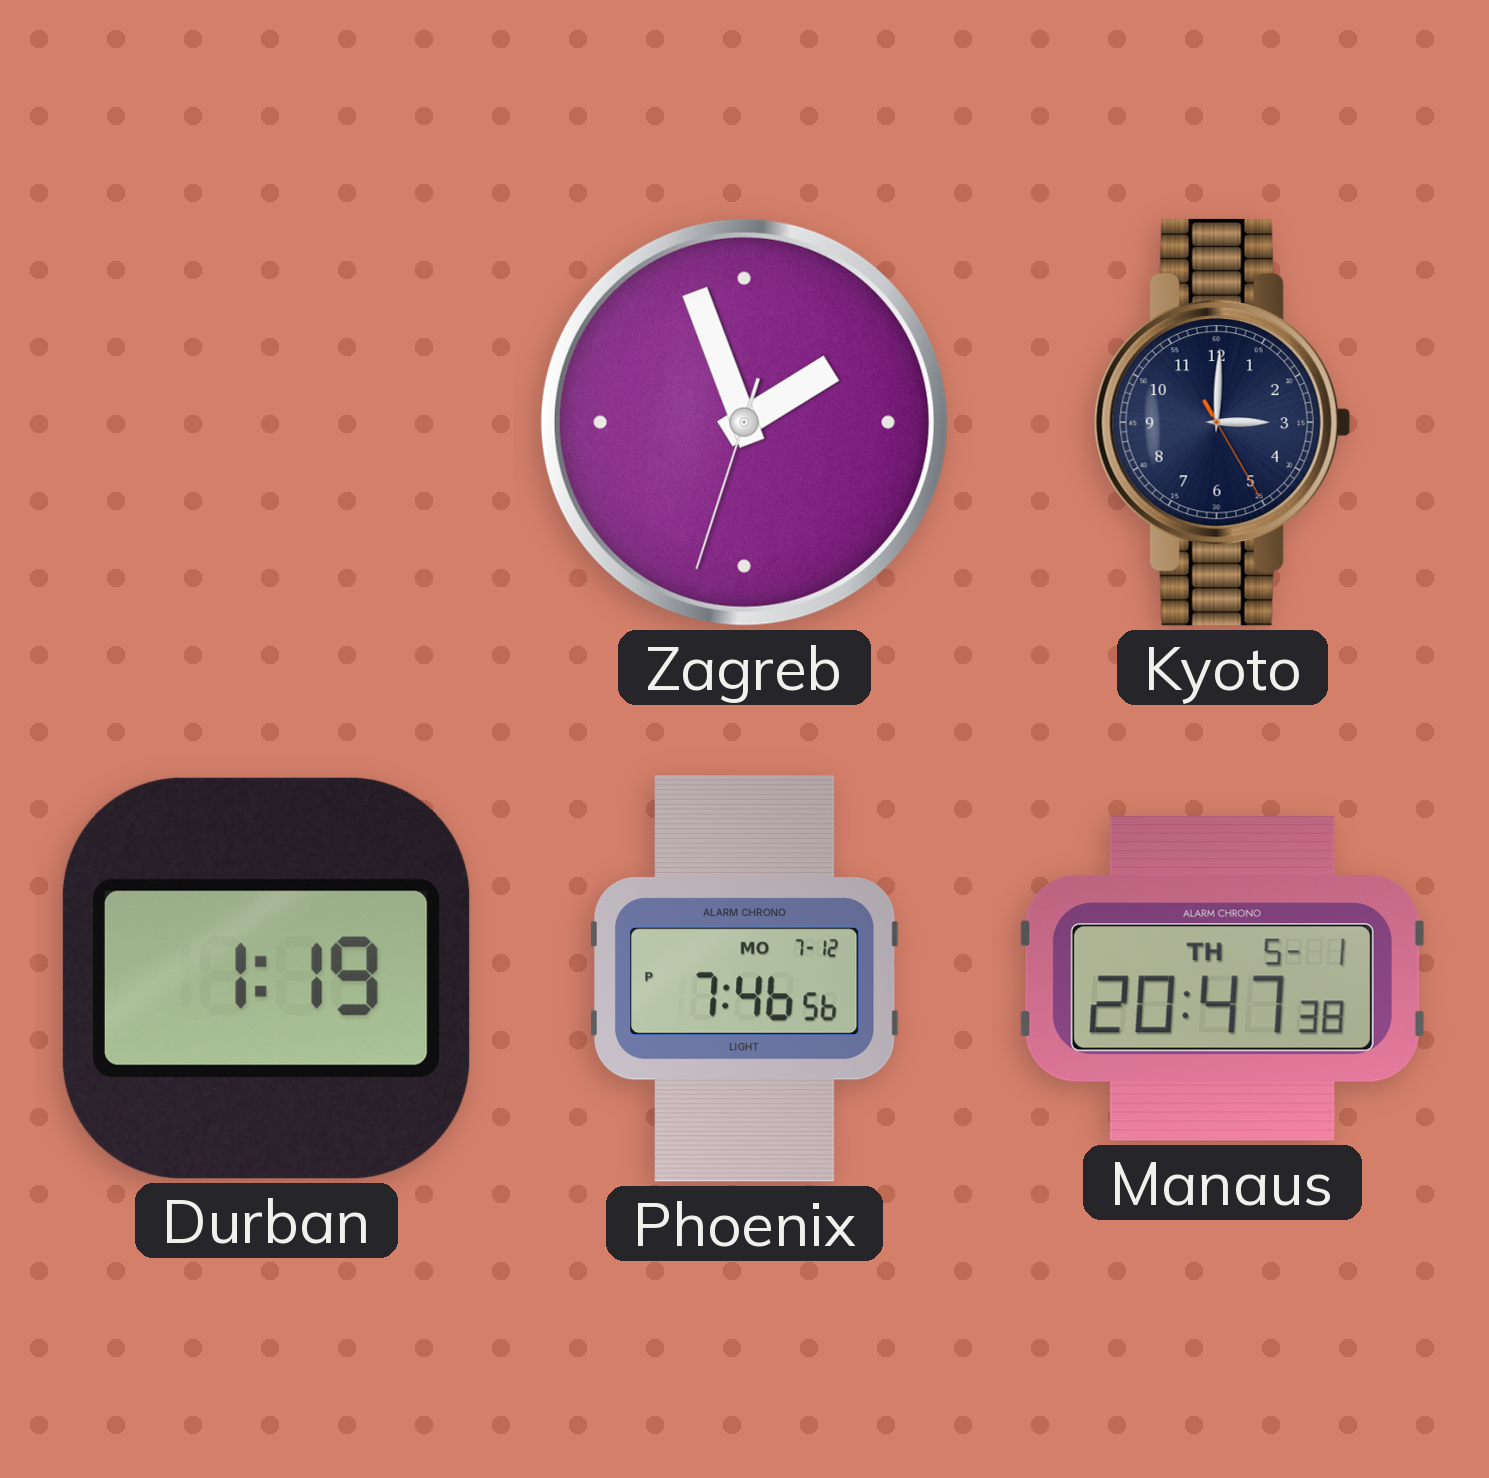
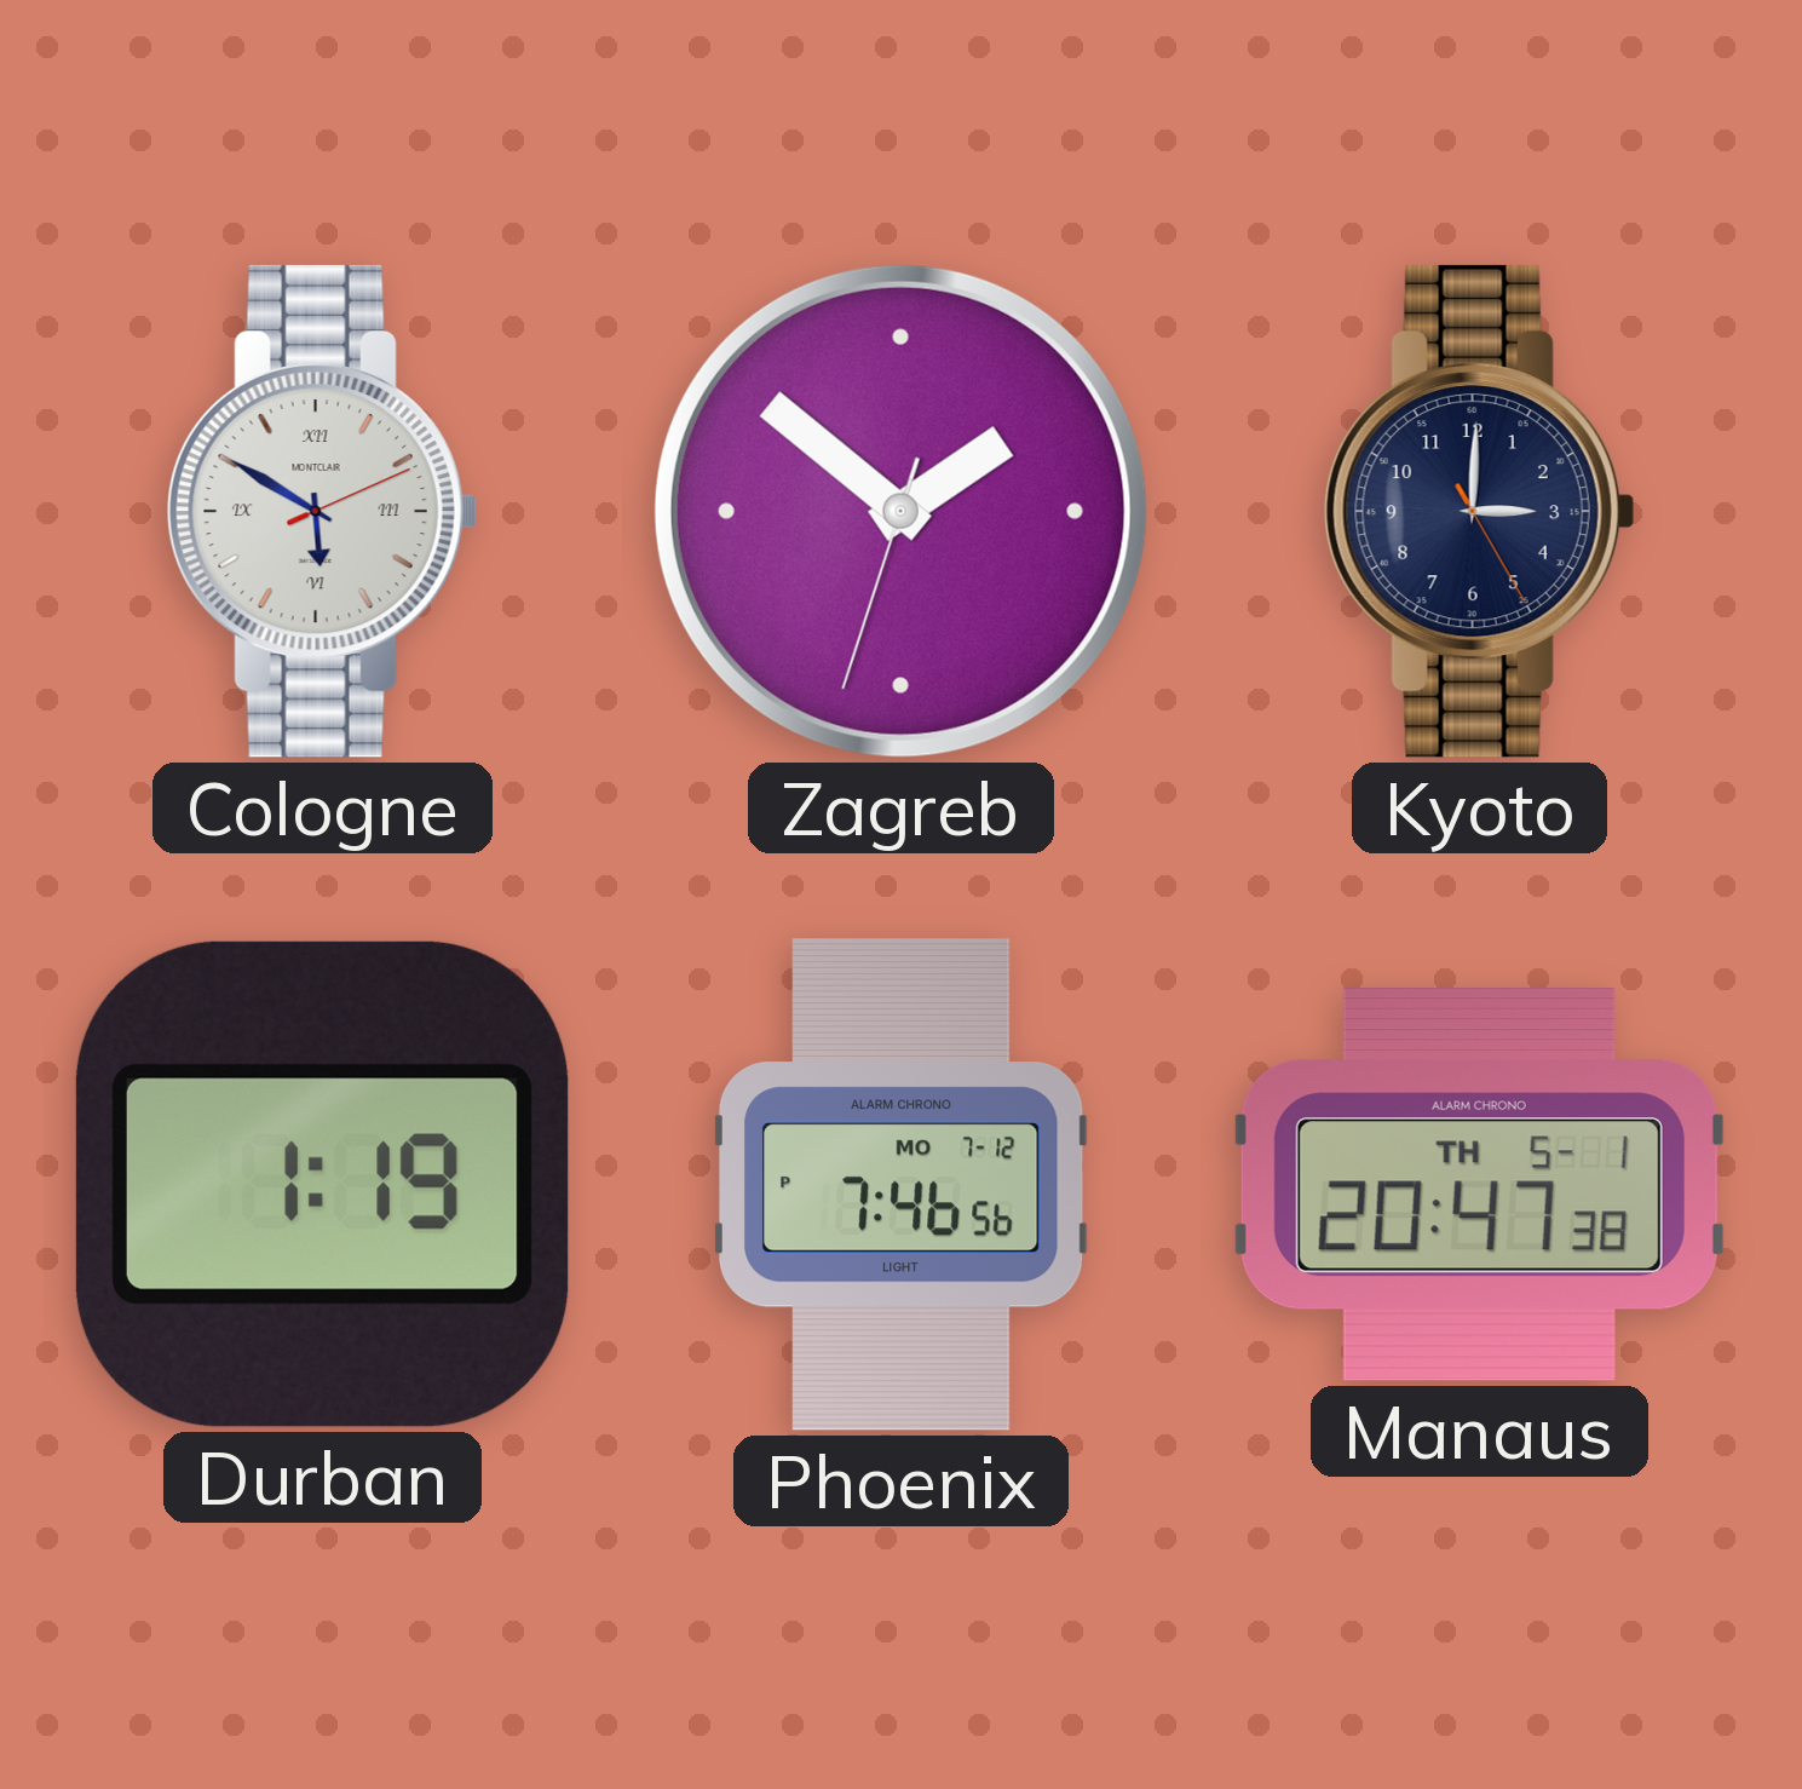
Cologne: none -> 5:50
Zagreb: 1:56 -> 1:51
